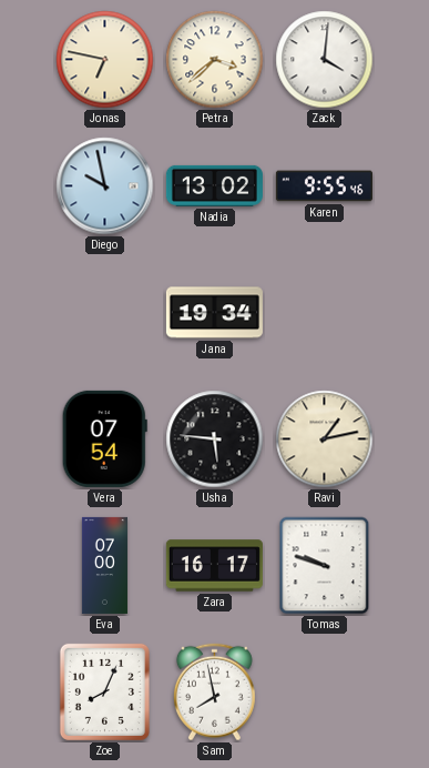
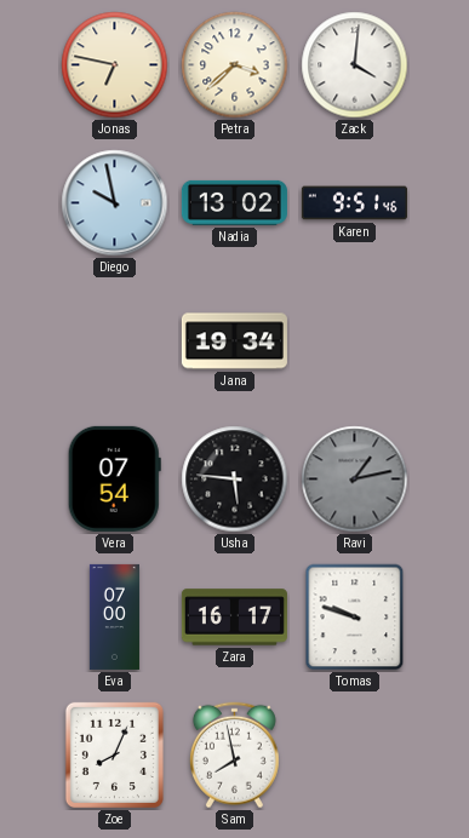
Karen: 9:55 -> 9:51
Ravi dial: cream -> grey
